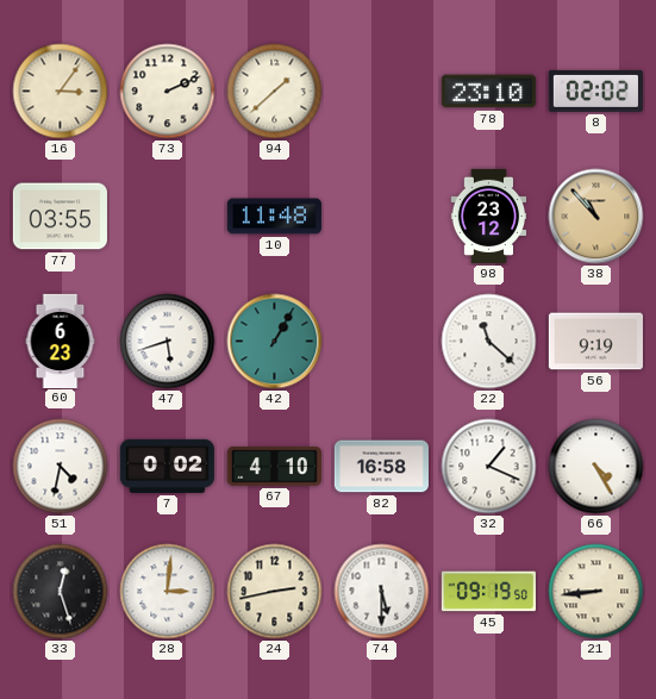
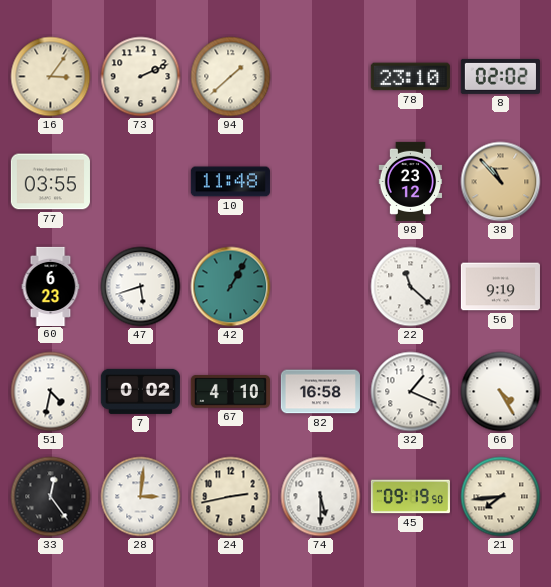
33: 12:27 -> 12:24
21: 8:44 -> 7:44
